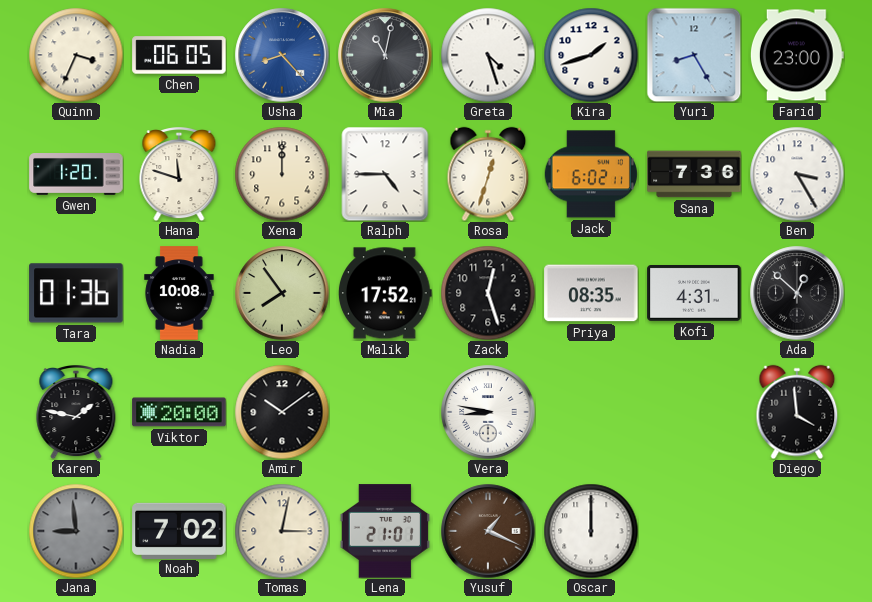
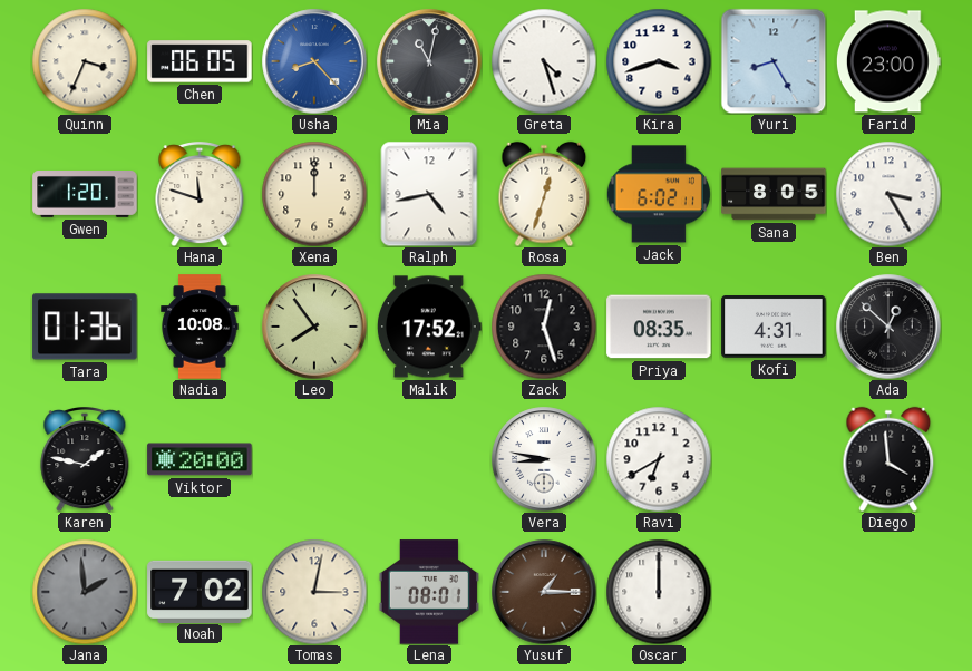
Kira: 1:42 -> 3:42
Ralph: 4:45 -> 4:43
Sana: 7:36 -> 8:05
Amir: 10:09 -> none
Ravi: none -> 6:40
Jana: 8:59 -> 1:59
Lena: 21:01 -> 08:01
Yusuf: 1:19 -> 1:15
